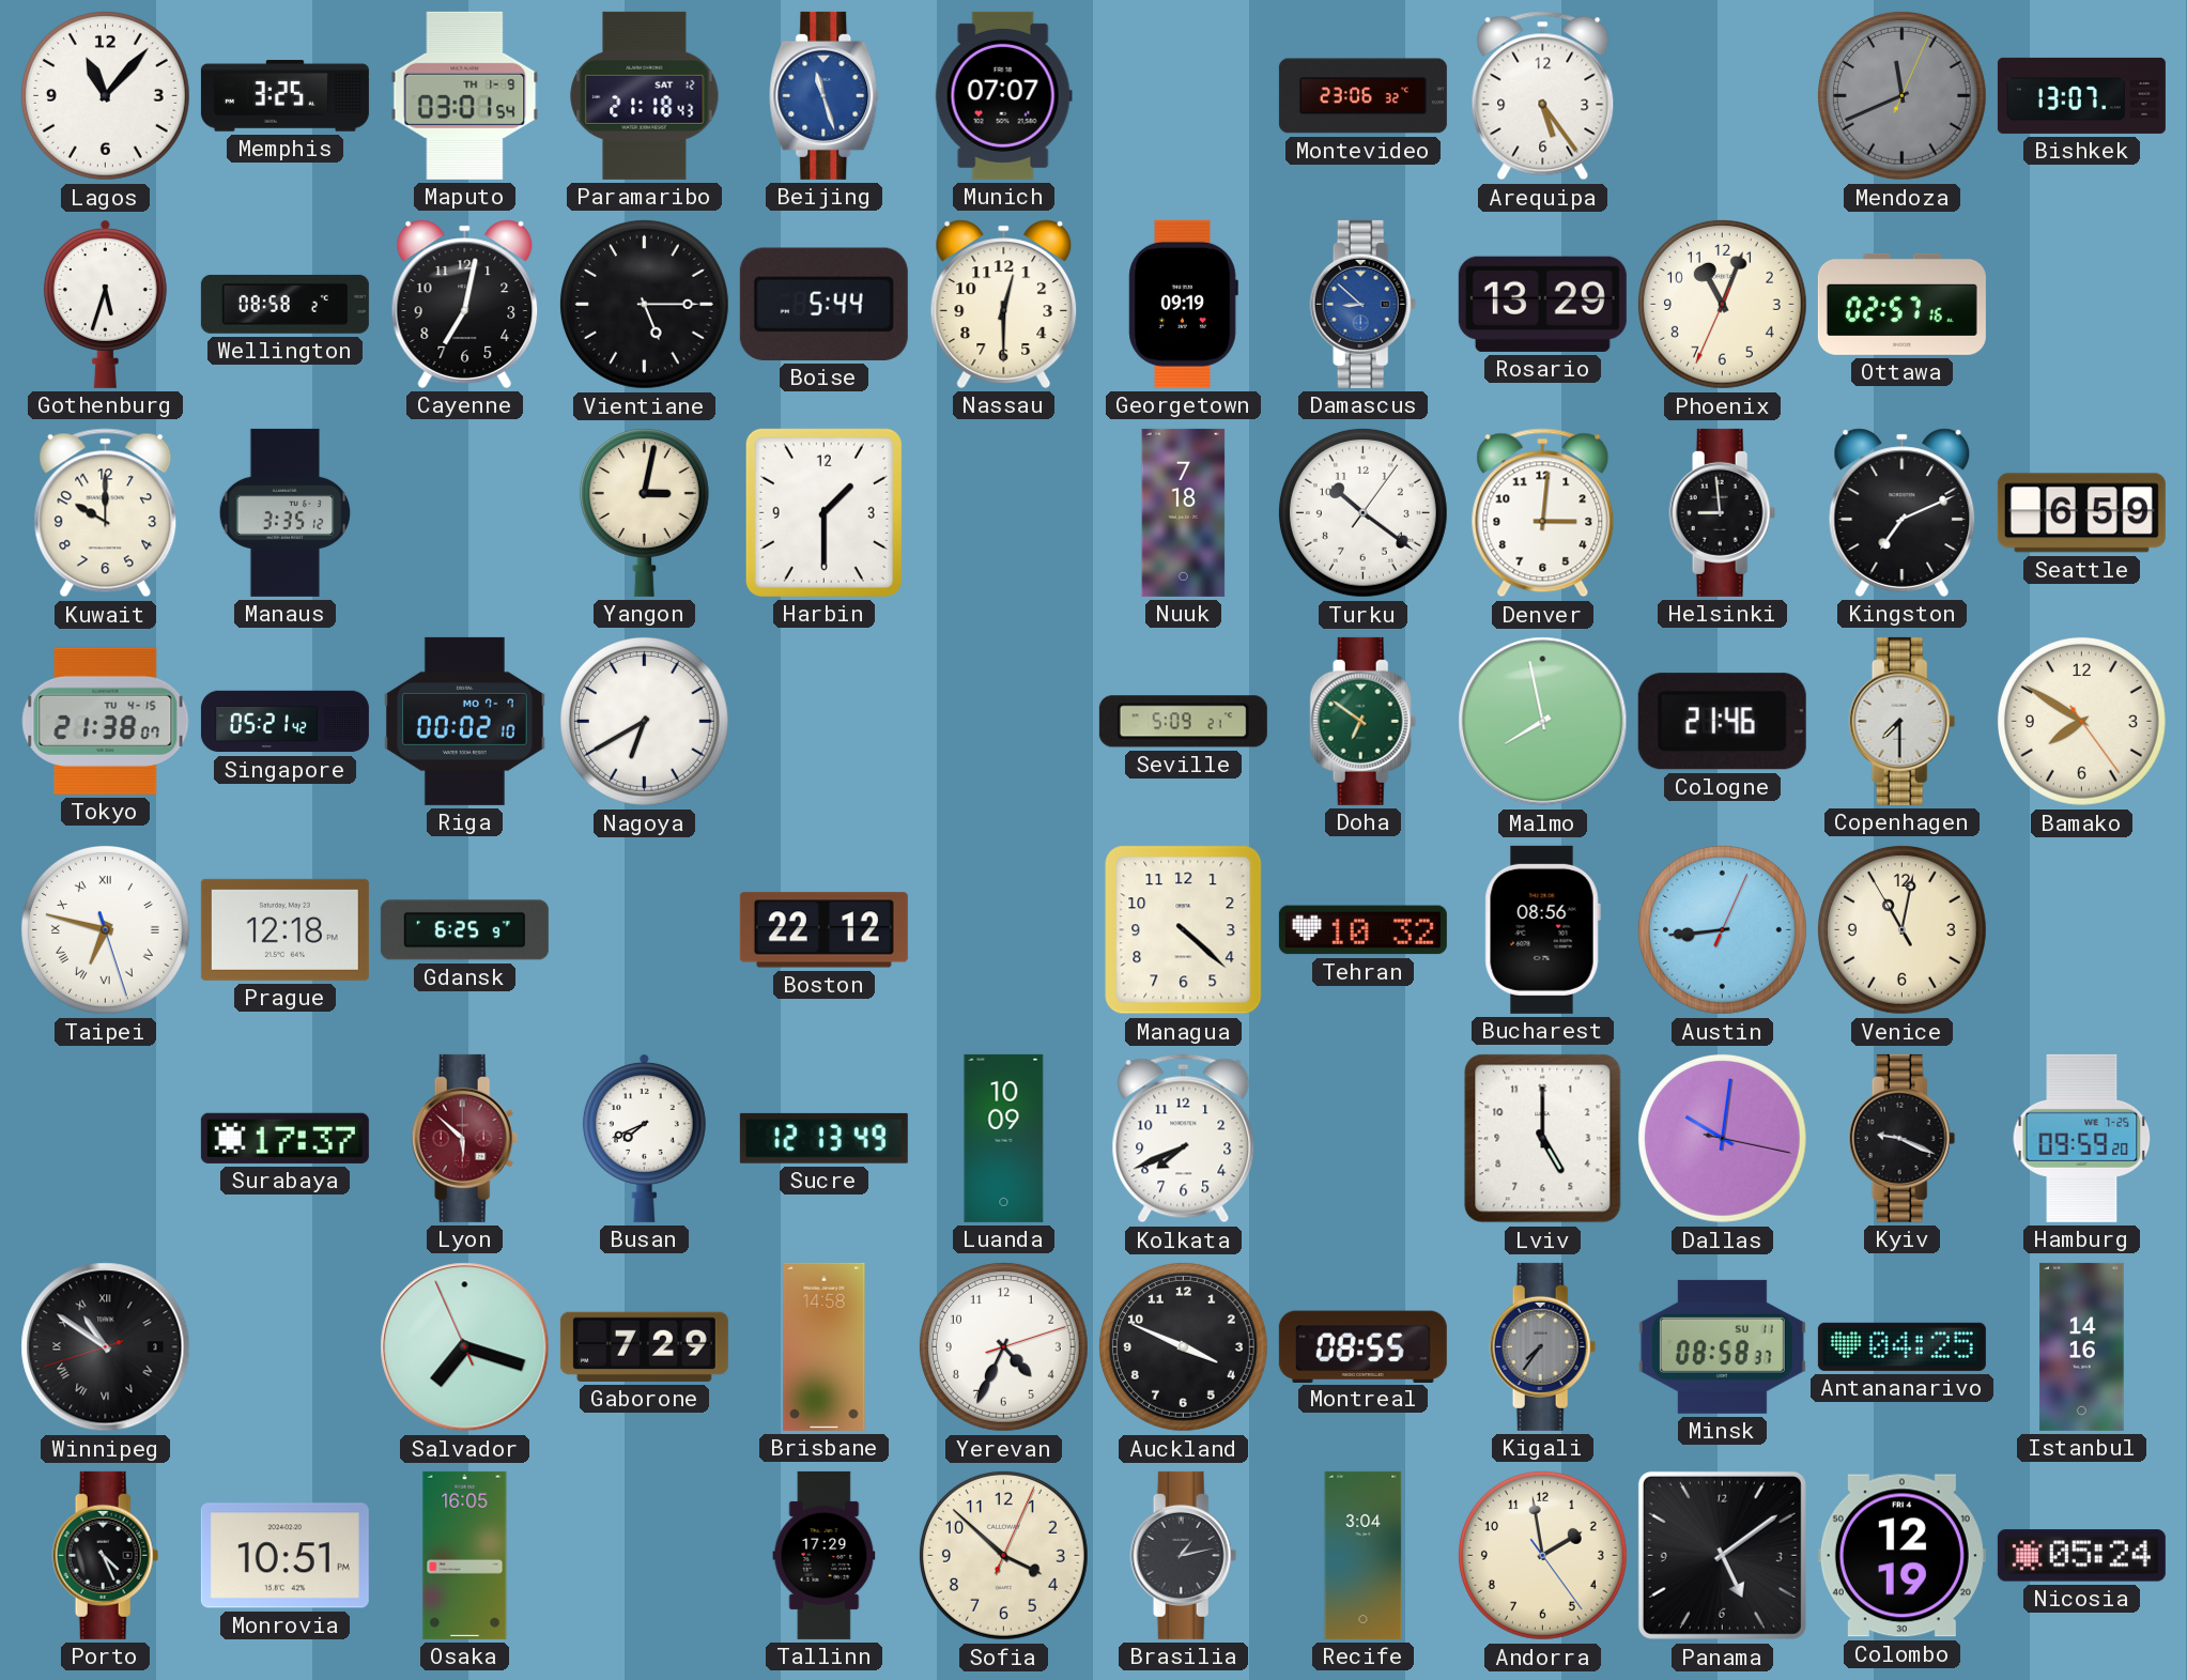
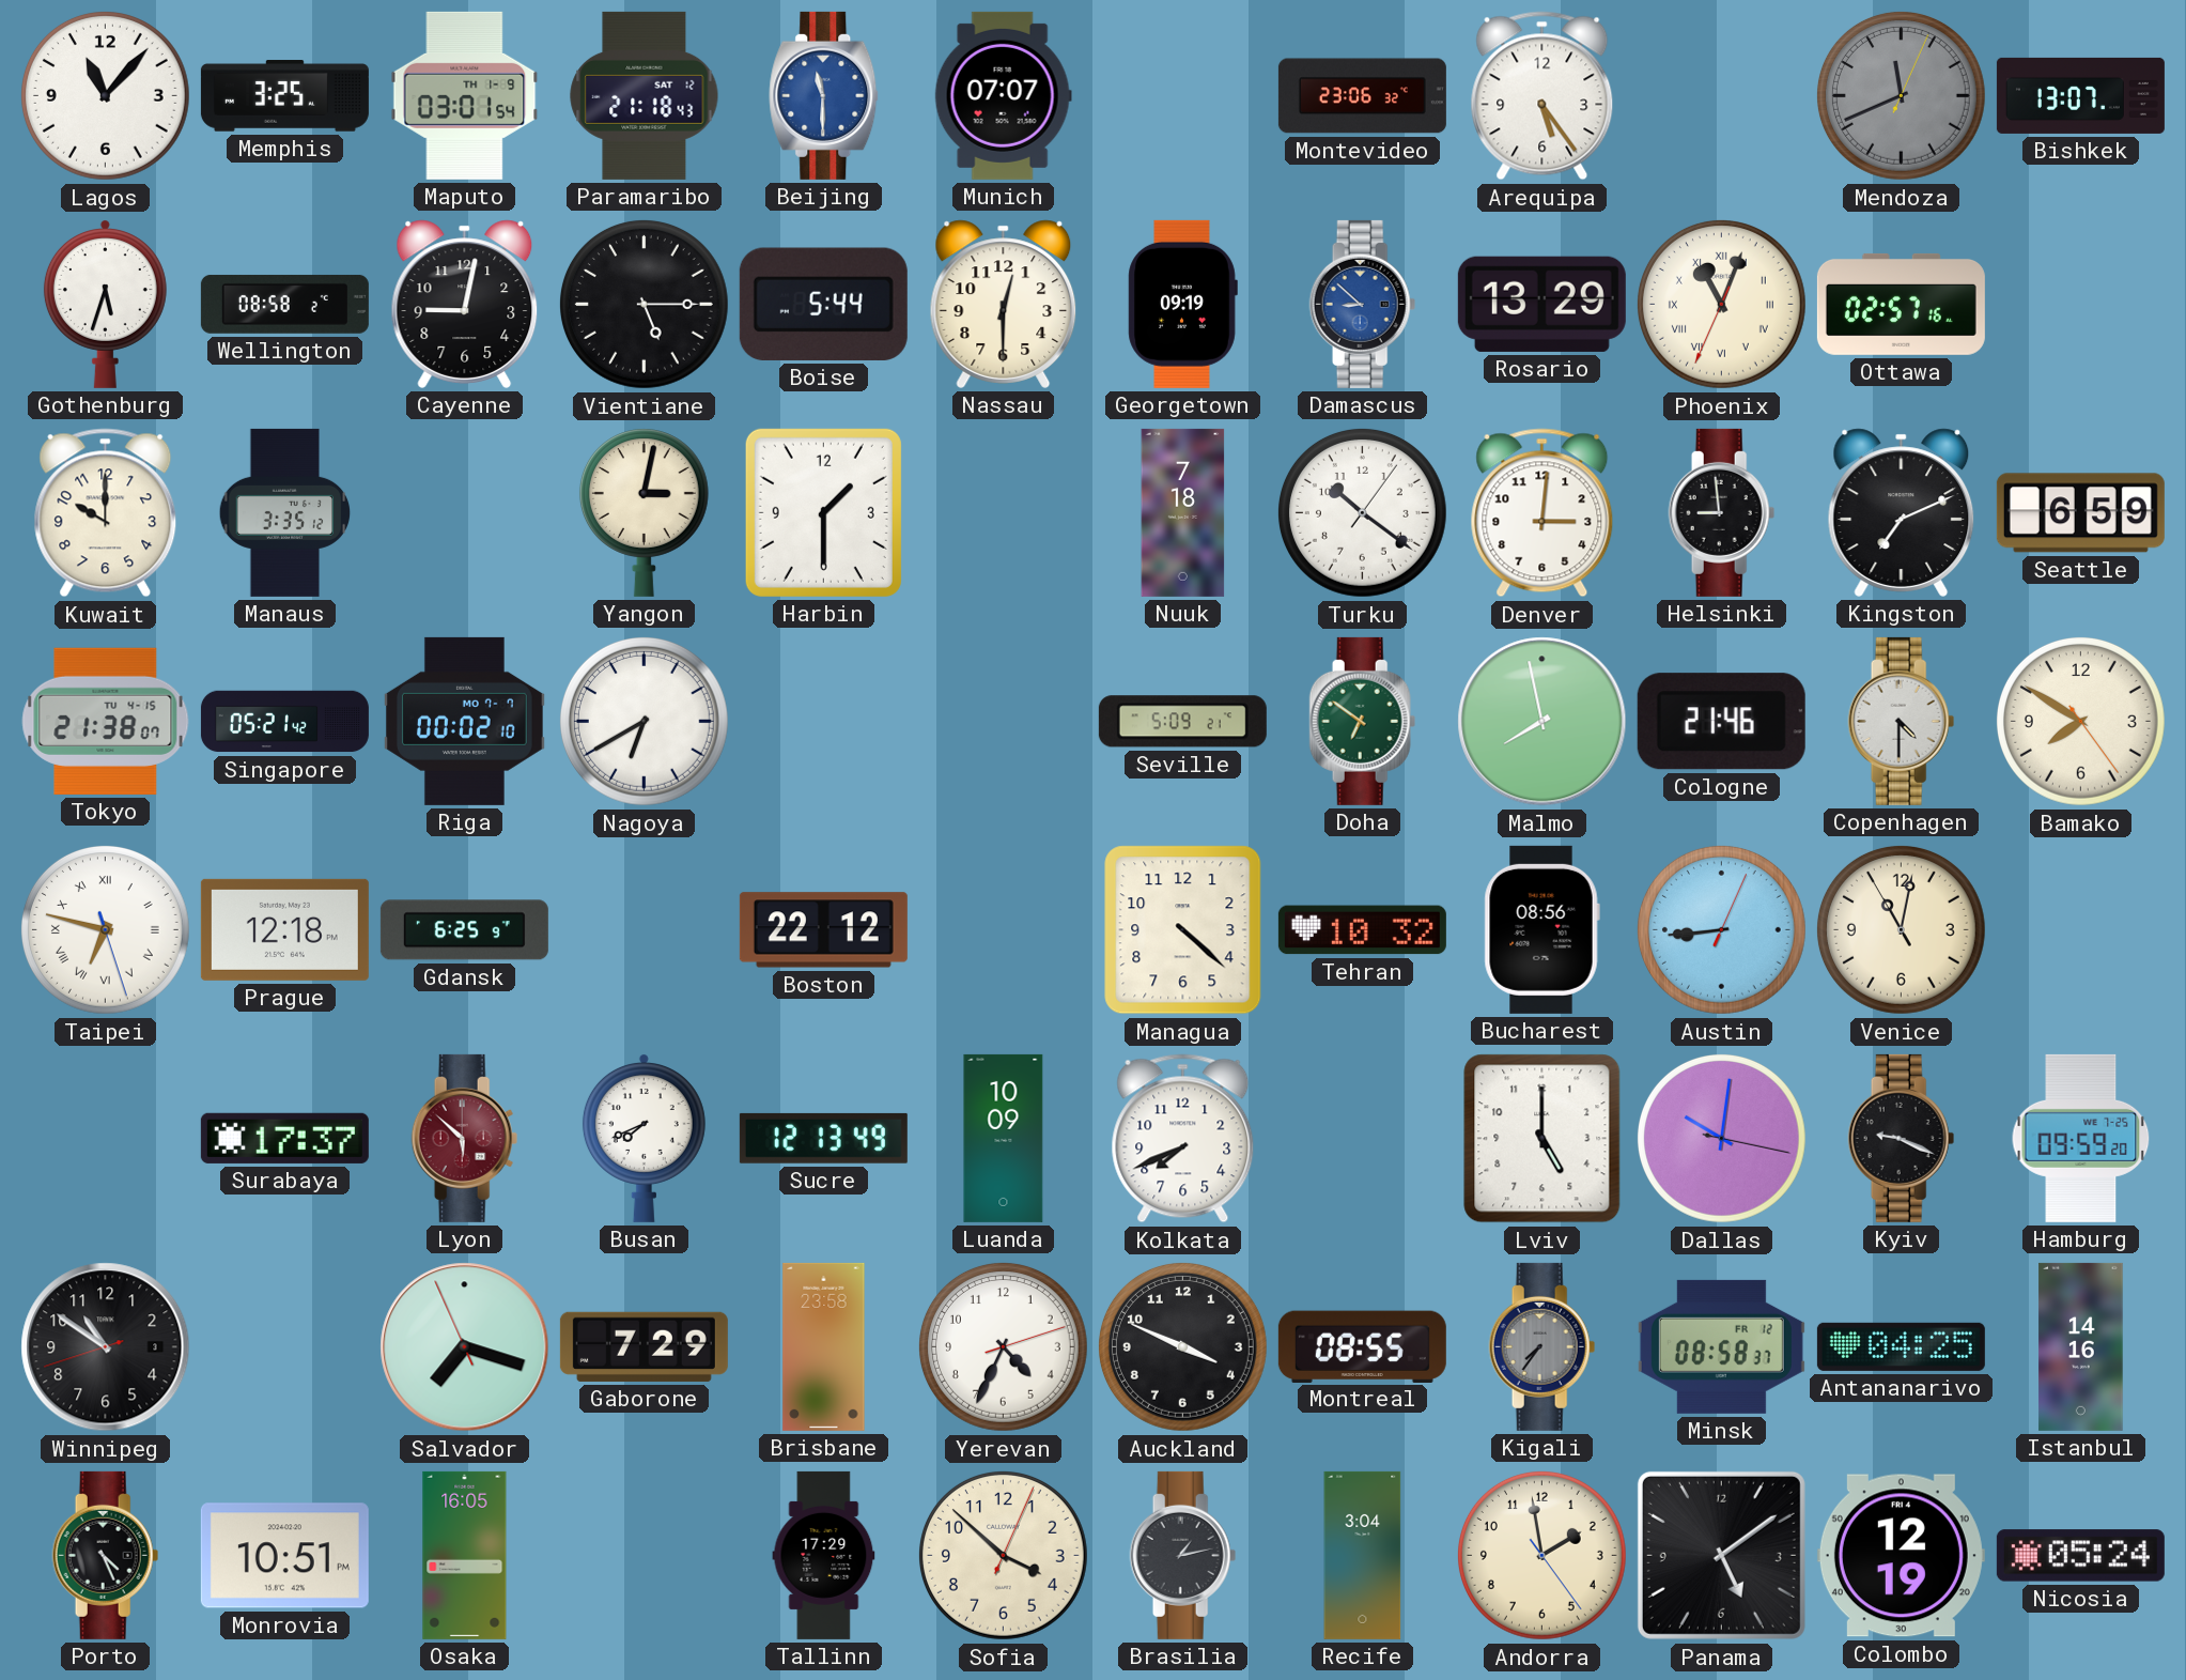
Beijing: 11:27 -> 11:30
Cayenne: 7:02 -> 9:02
Phoenix numerals: Arabic -> Roman
Copenhagen: 7:30 -> 4:30
Winnipeg numerals: Roman -> Arabic
Brisbane: 14:58 -> 23:58
Minsk date: SU 11 -> FR 12
